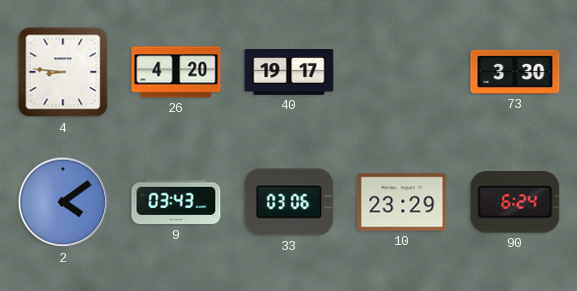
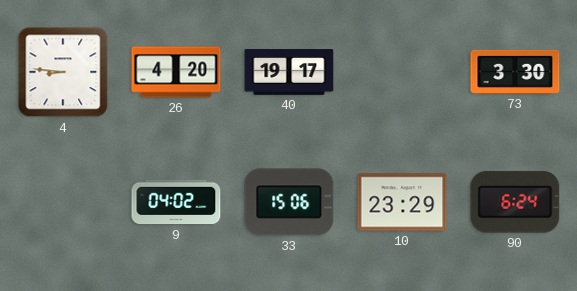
2: 4:09 -> none
9: 03:43 -> 04:02
33: 03:06 -> 15:06
